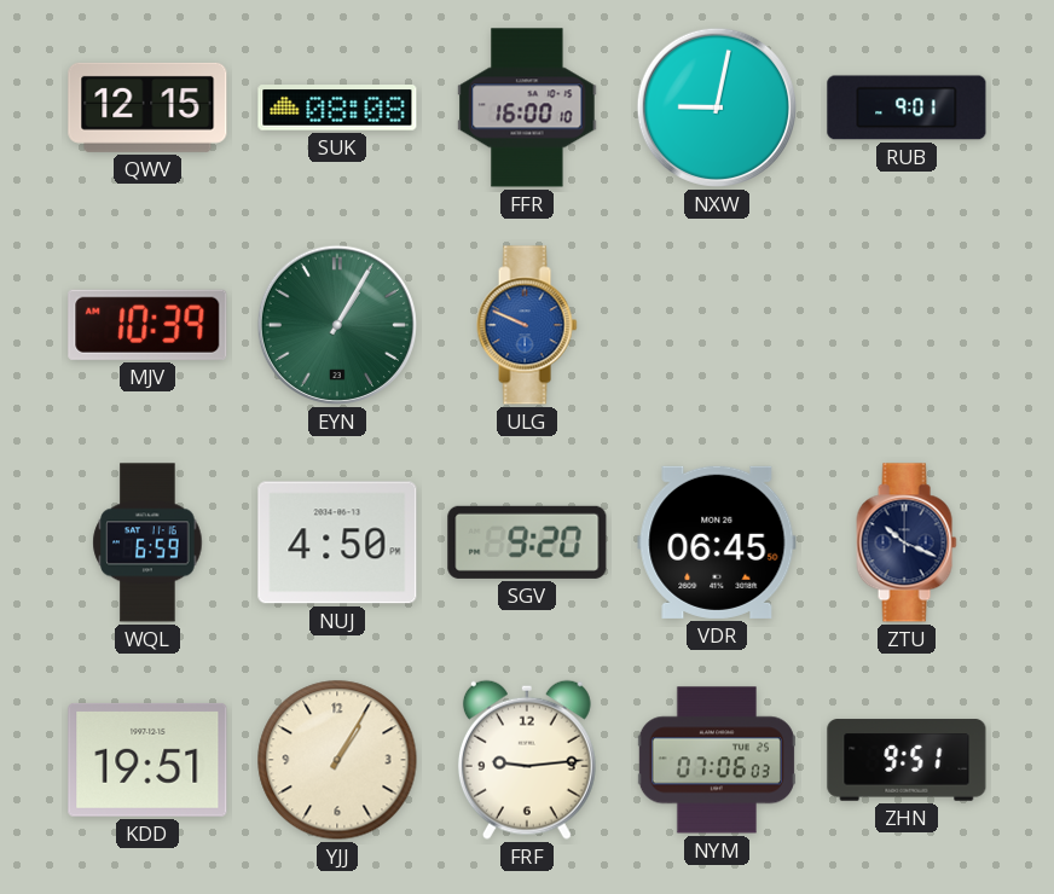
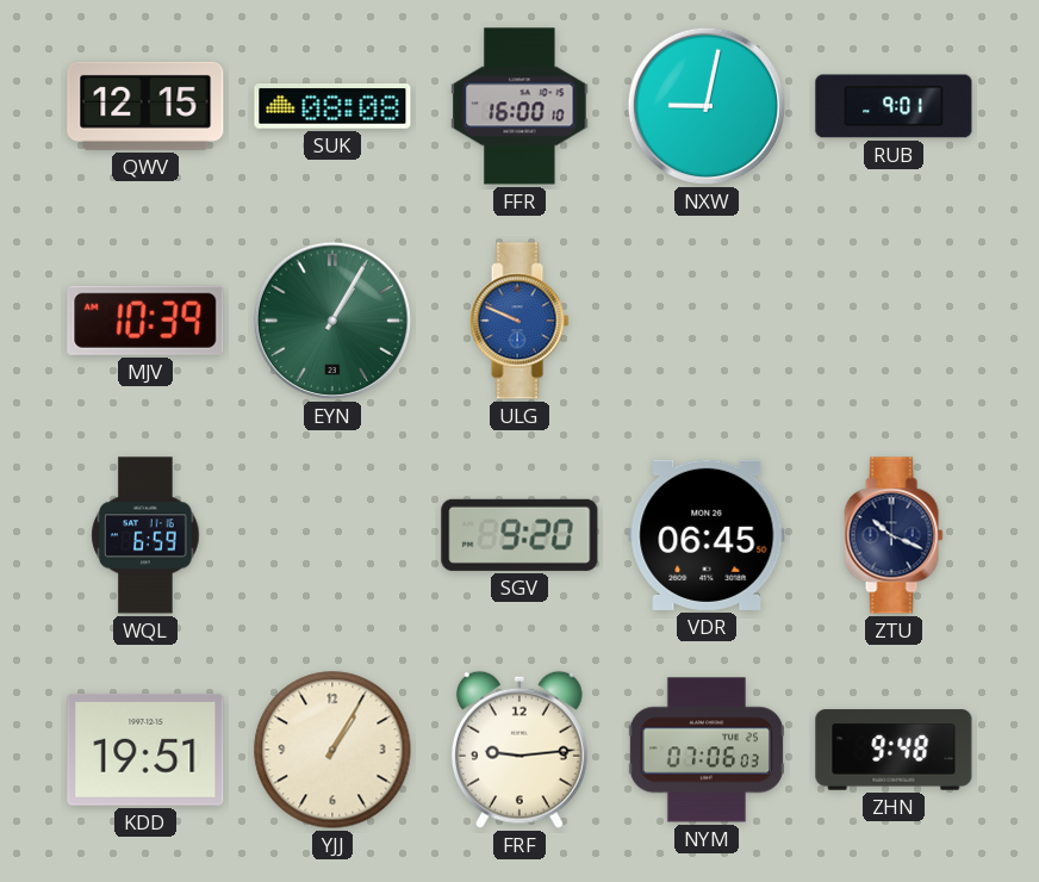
NUJ: 4:50 -> none
ZHN: 9:51 -> 9:48
